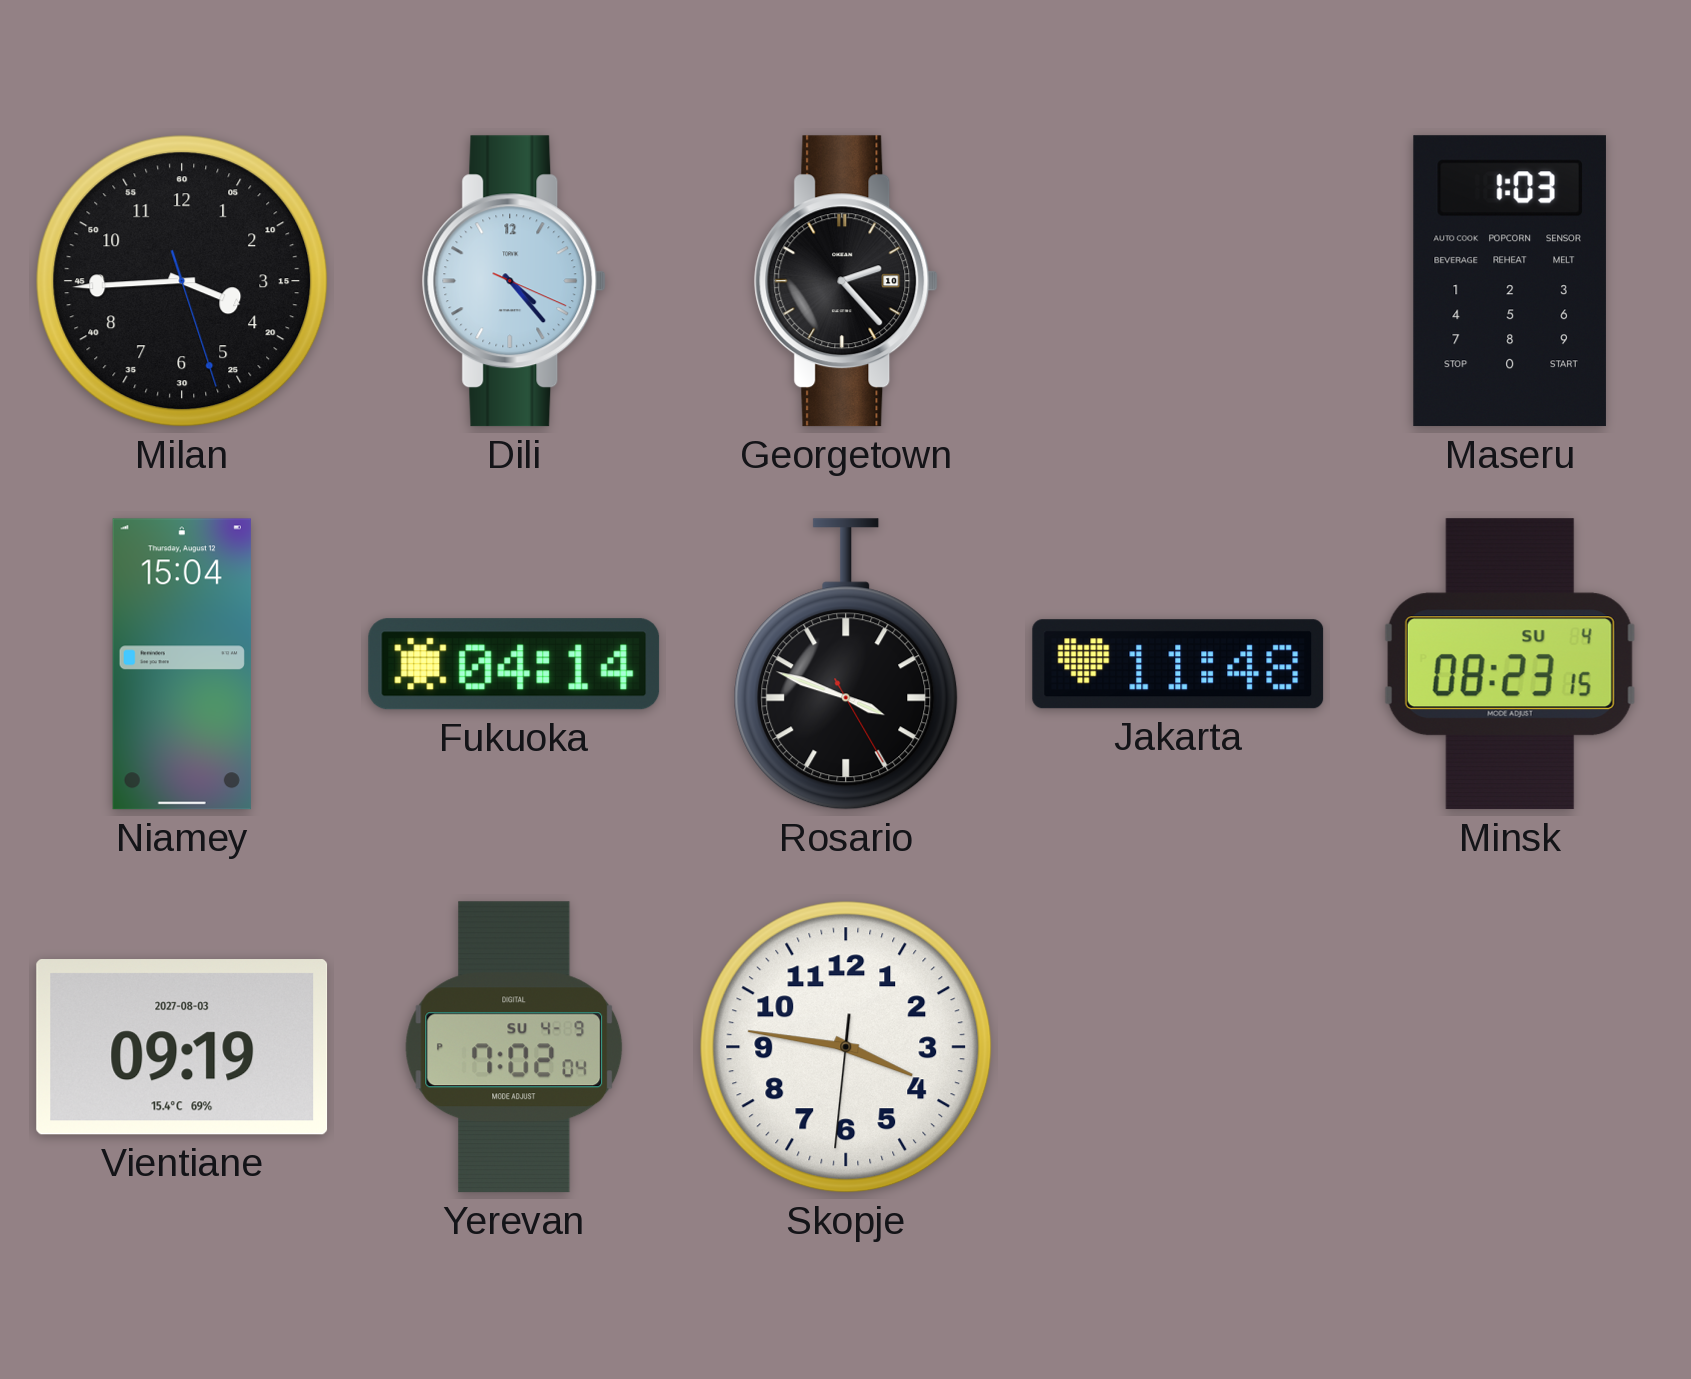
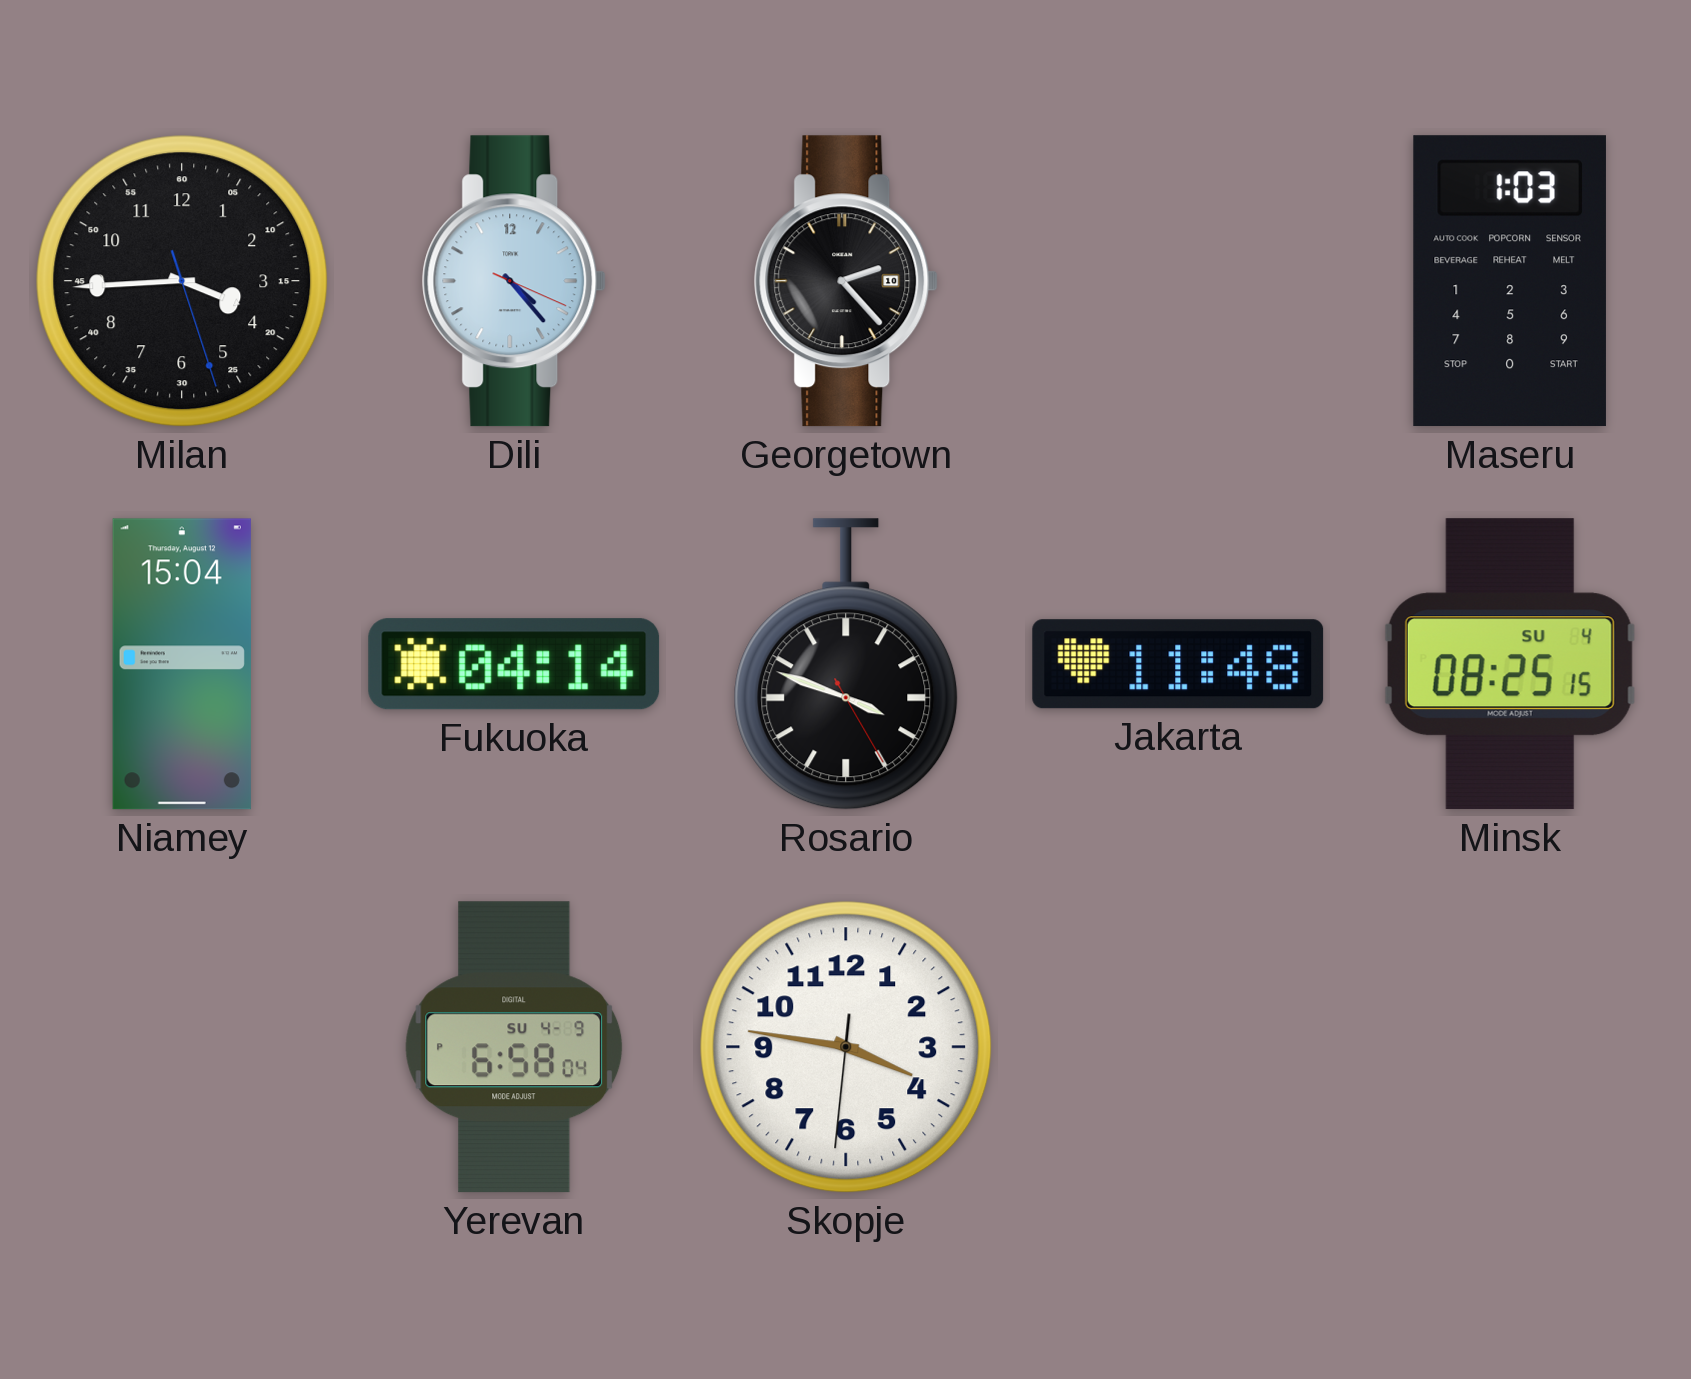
Minsk: 08:23 -> 08:25
Vientiane: 09:19 -> none
Yerevan: 7:02 -> 6:58
